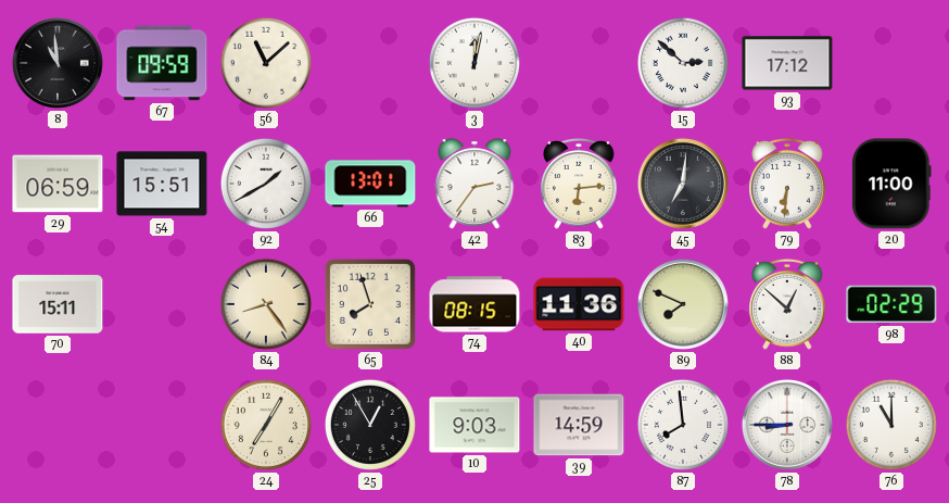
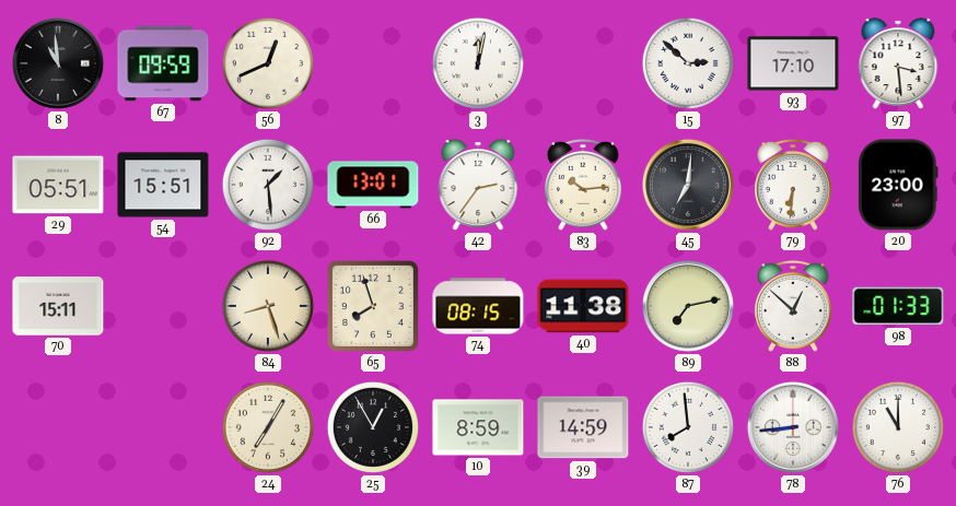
56: 11:08 -> 12:41
93: 17:12 -> 17:10
97: none -> 3:29
29: 06:59 -> 05:51
92: 1:40 -> 1:29
83: 6:14 -> 10:14
20: 11:00 -> 23:00
84: 8:24 -> 8:27
40: 11:36 -> 11:38
89: 7:49 -> 7:13
98: 02:29 -> 01:33
10: 9:03 -> 8:59
78: 8:45 -> 8:44
